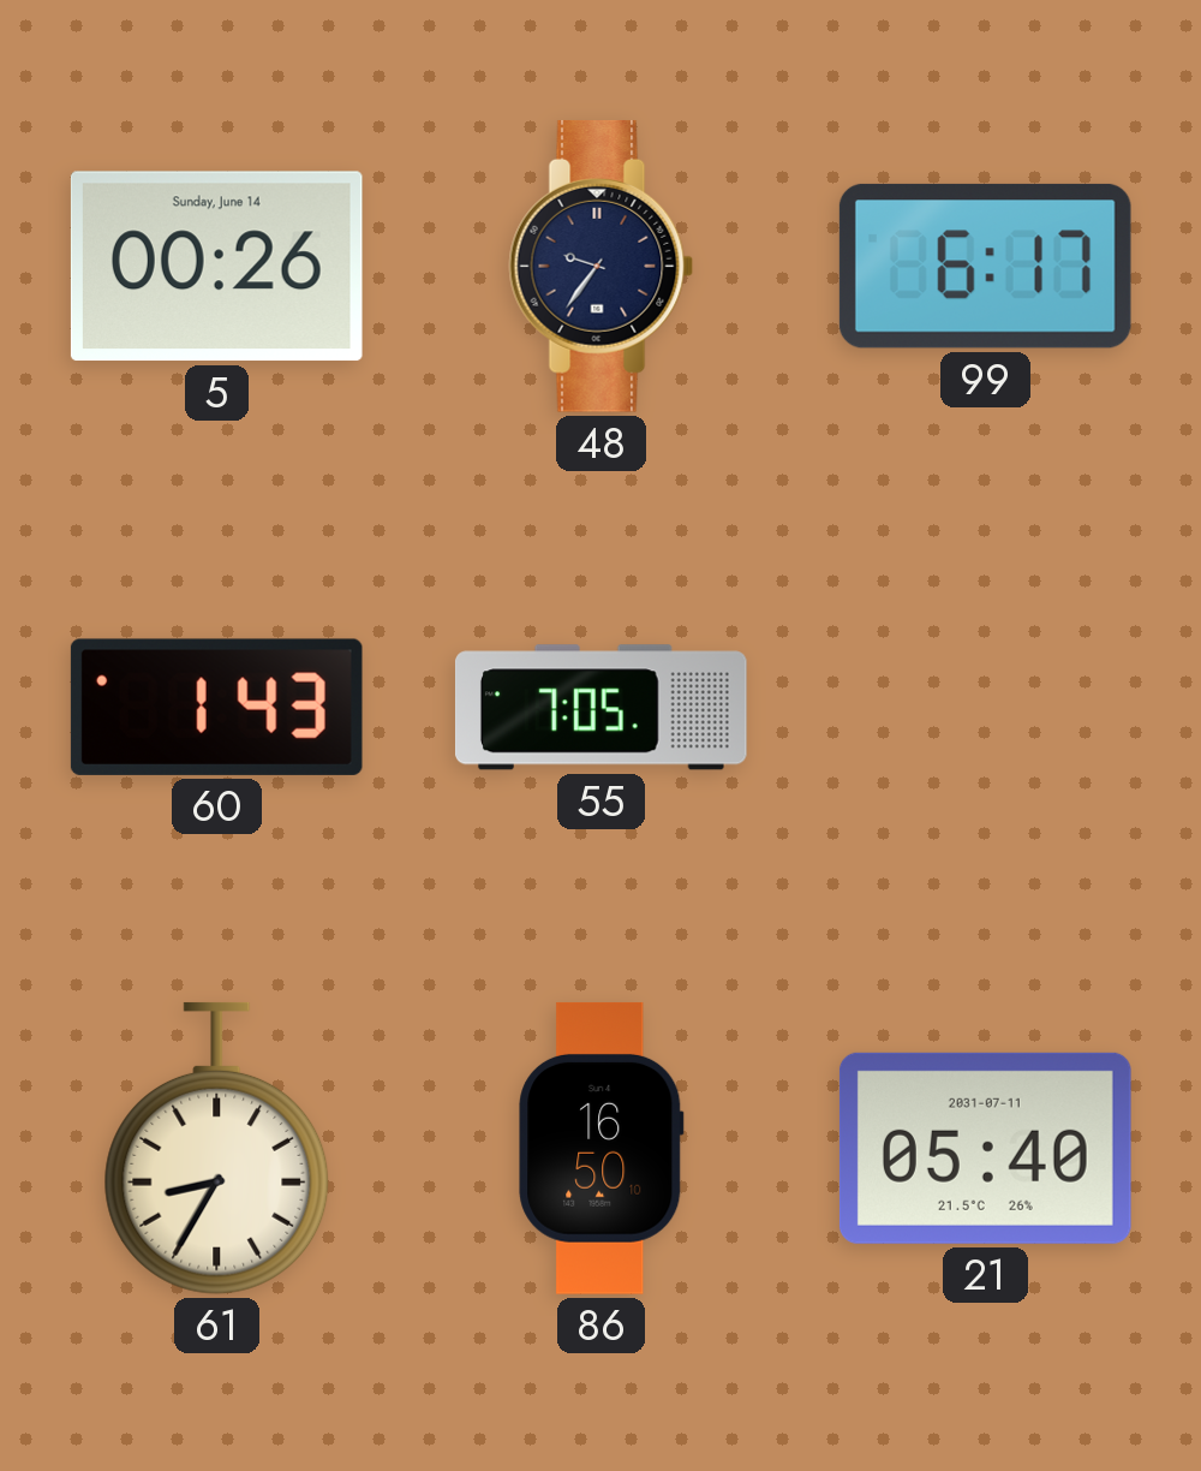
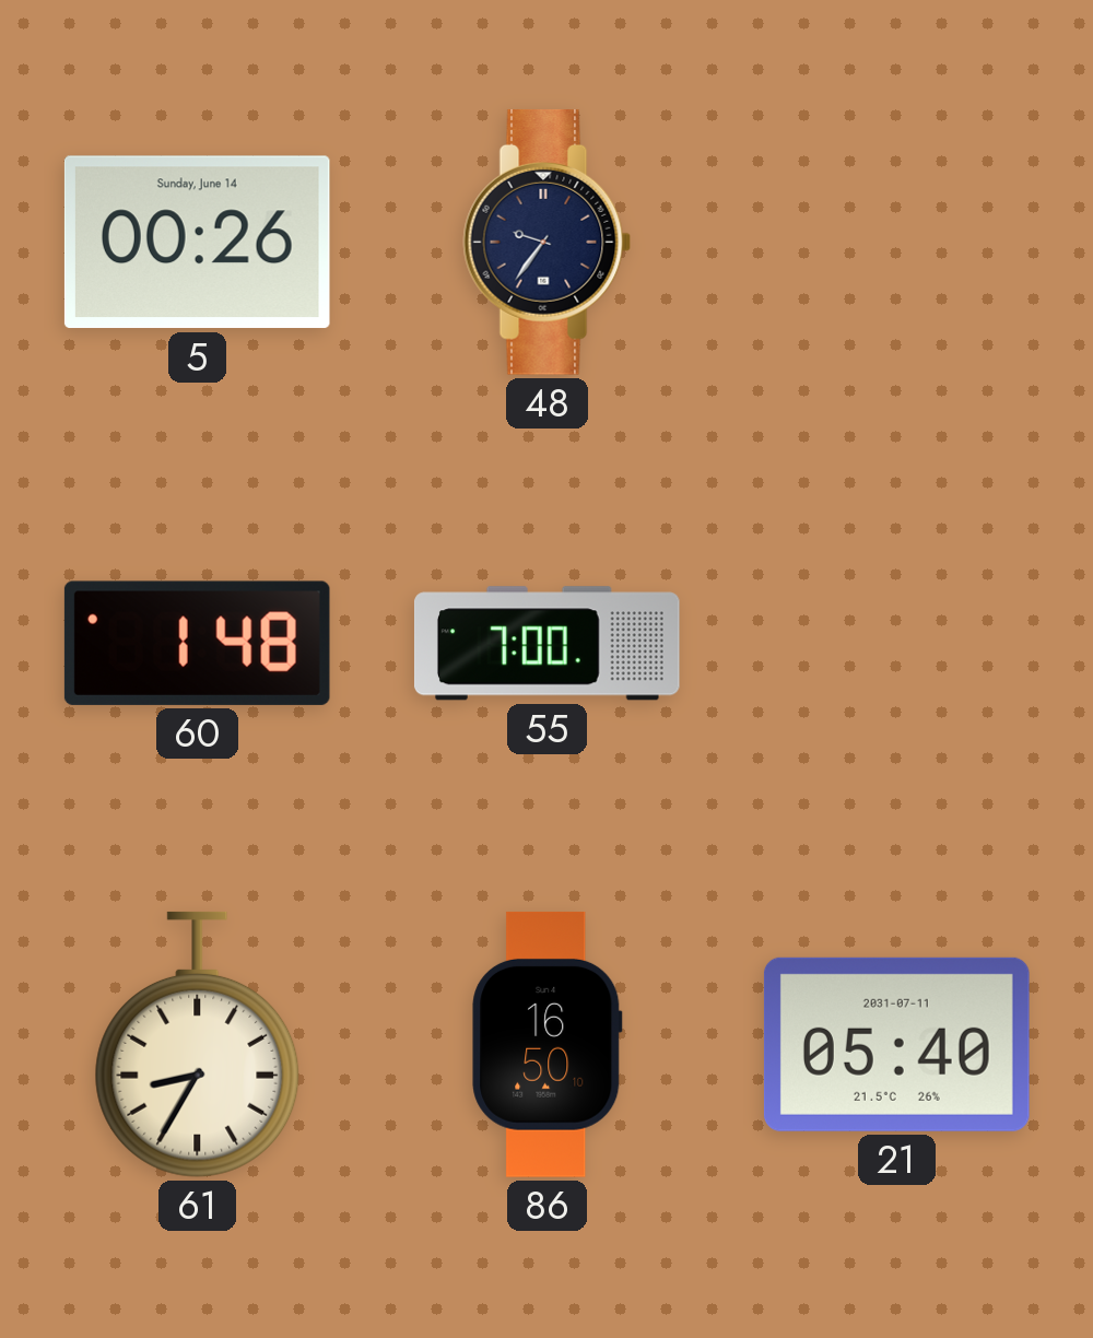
99: 6:17 -> none
60: 1:43 -> 1:48
55: 7:05 -> 7:00
